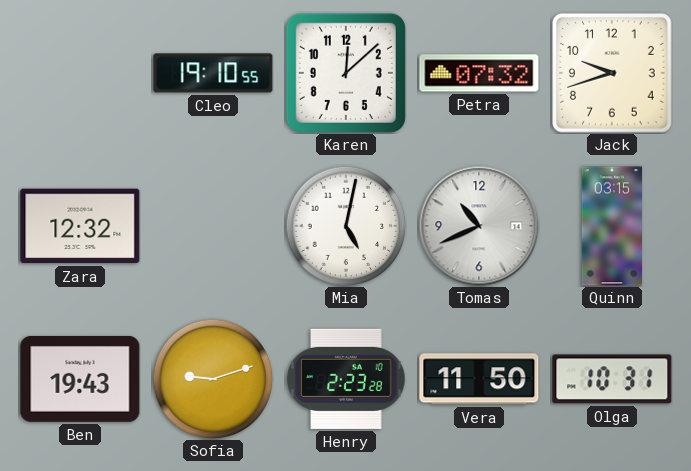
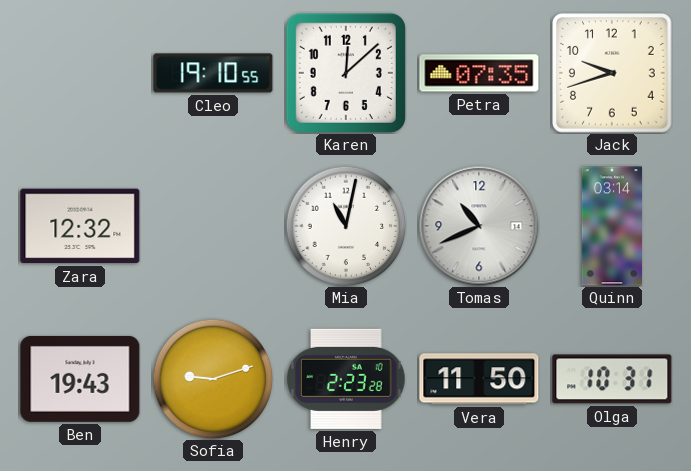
Petra: 07:32 -> 07:35
Mia: 5:02 -> 11:02
Quinn: 03:15 -> 03:14
